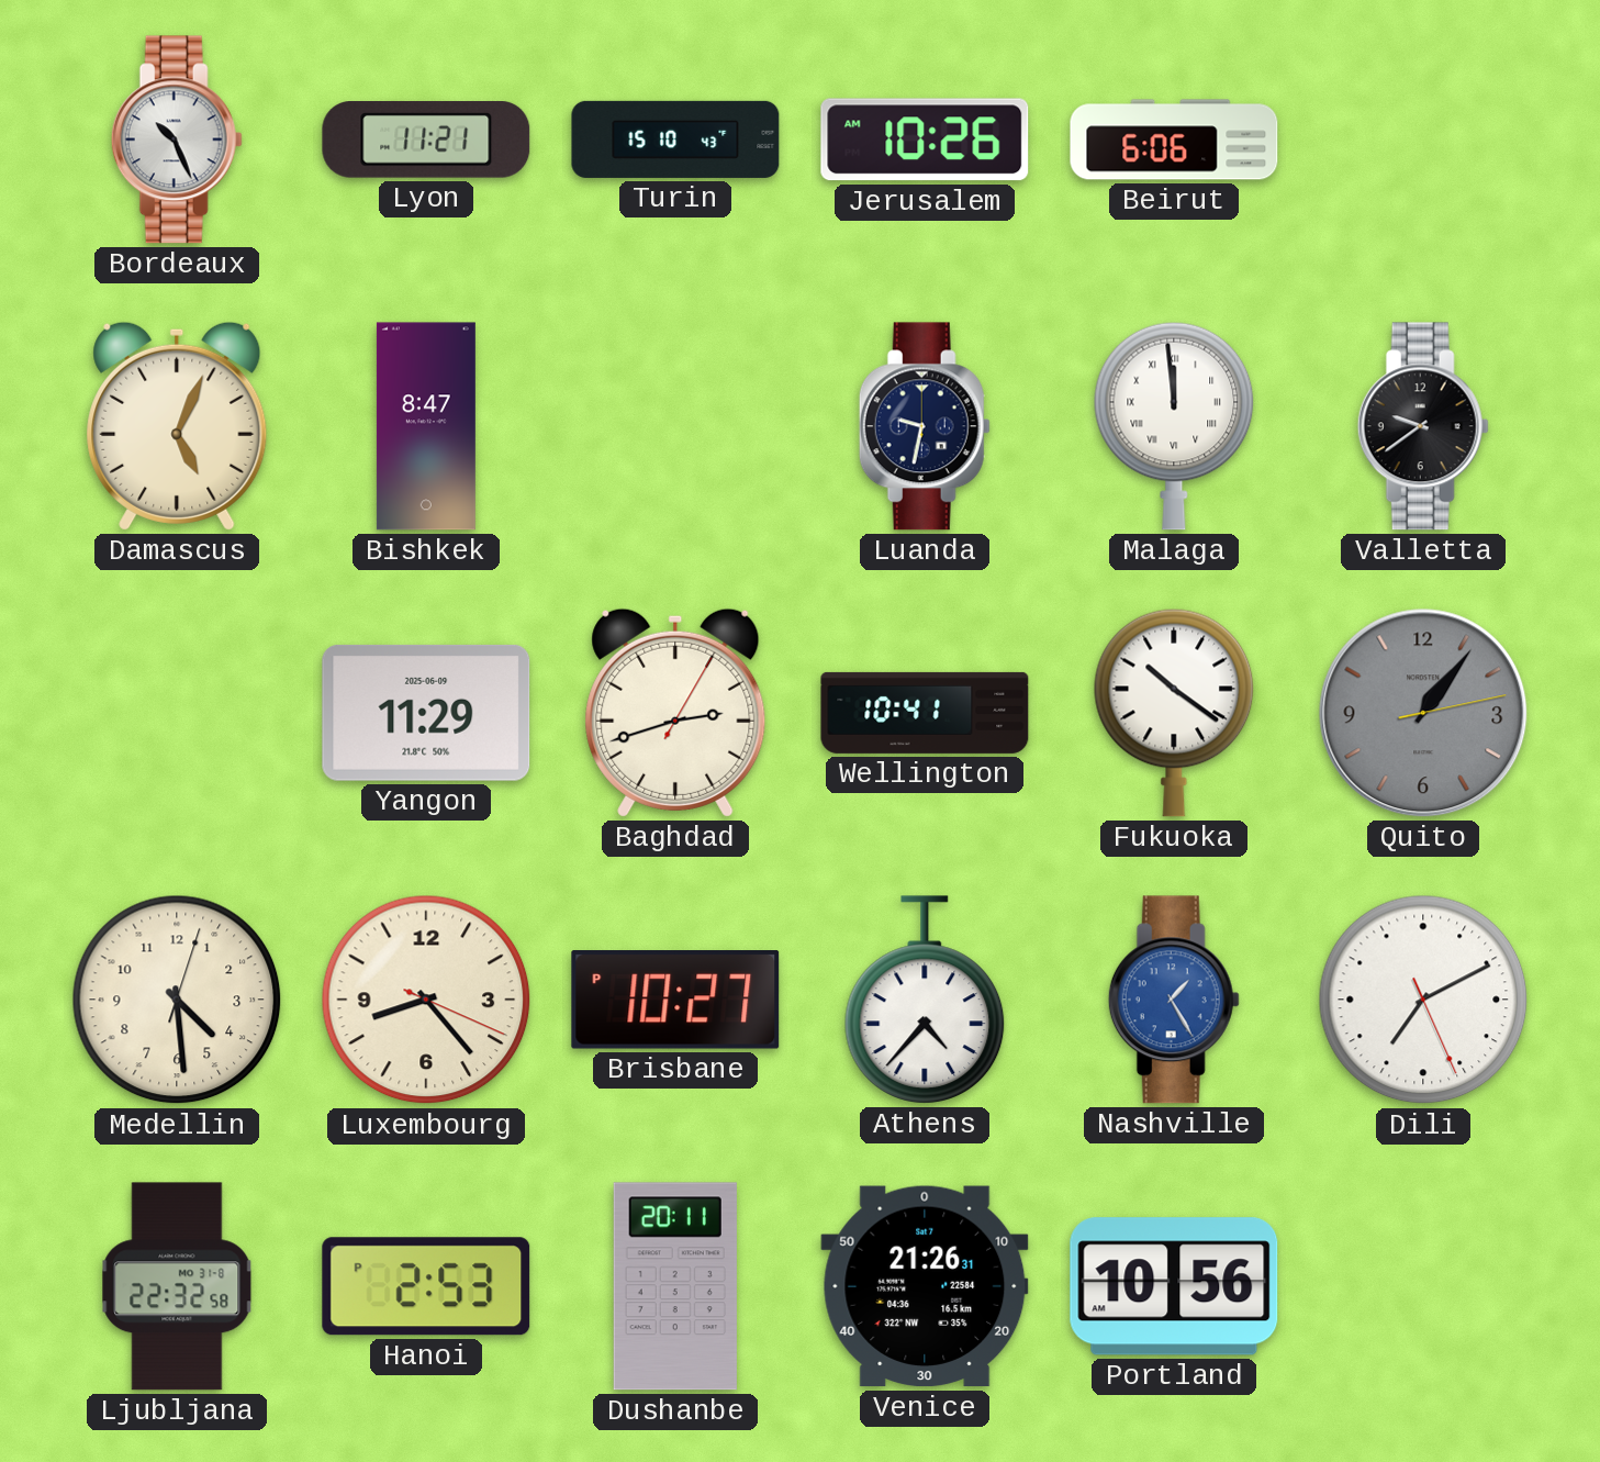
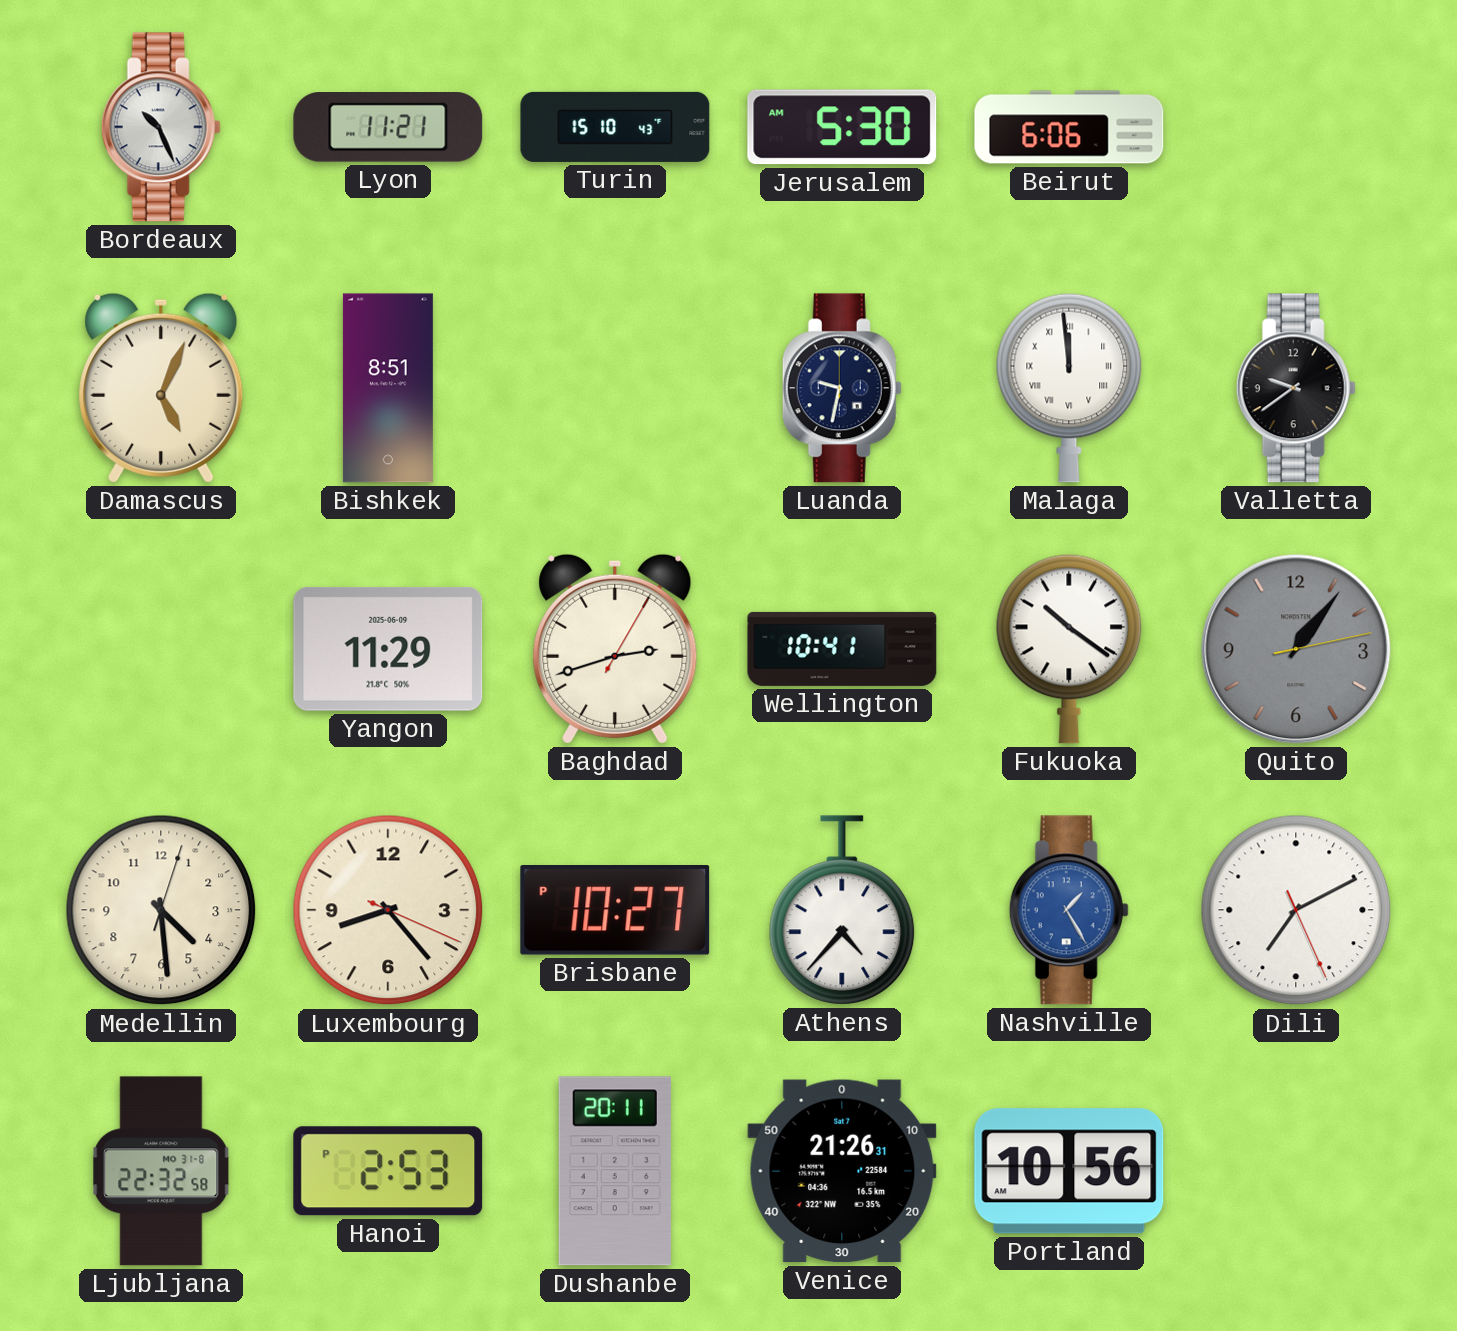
Jerusalem: 10:26 -> 5:30
Bishkek: 8:47 -> 8:51
